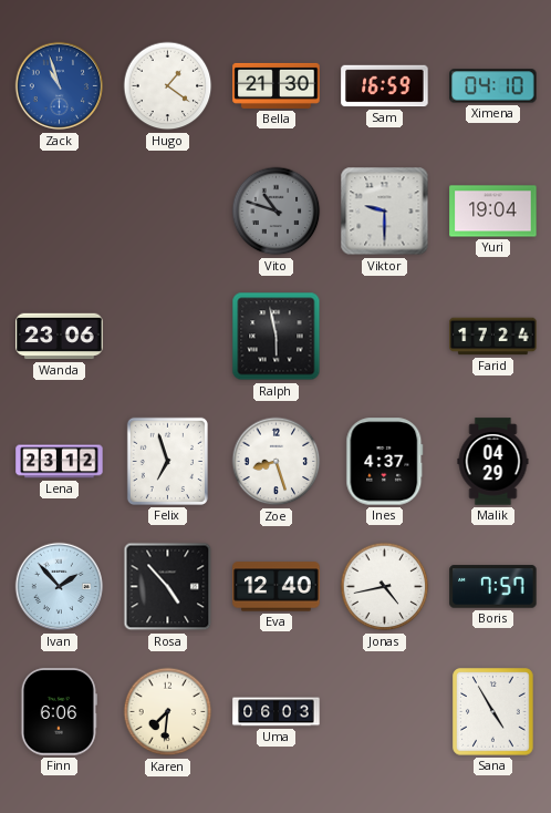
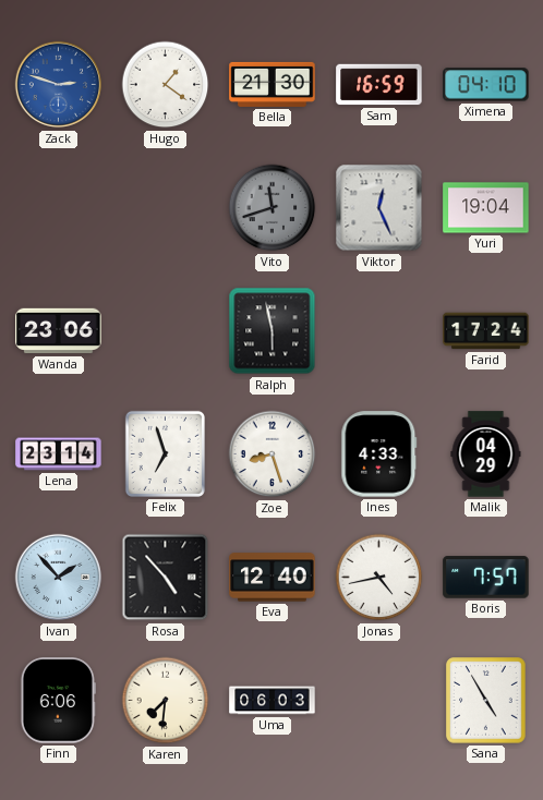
Zack: 10:57 -> 2:48
Vito: 10:48 -> 11:42
Viktor: 9:30 -> 12:26
Lena: 23:12 -> 23:14
Ines: 4:37 -> 4:33
